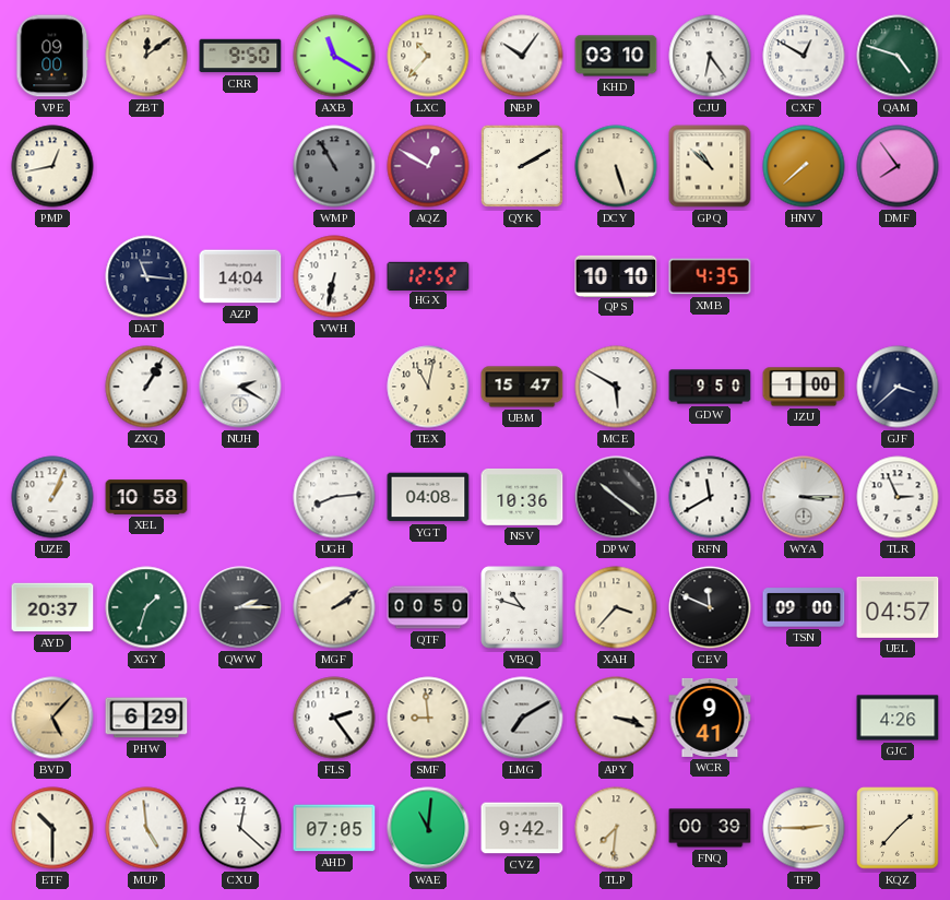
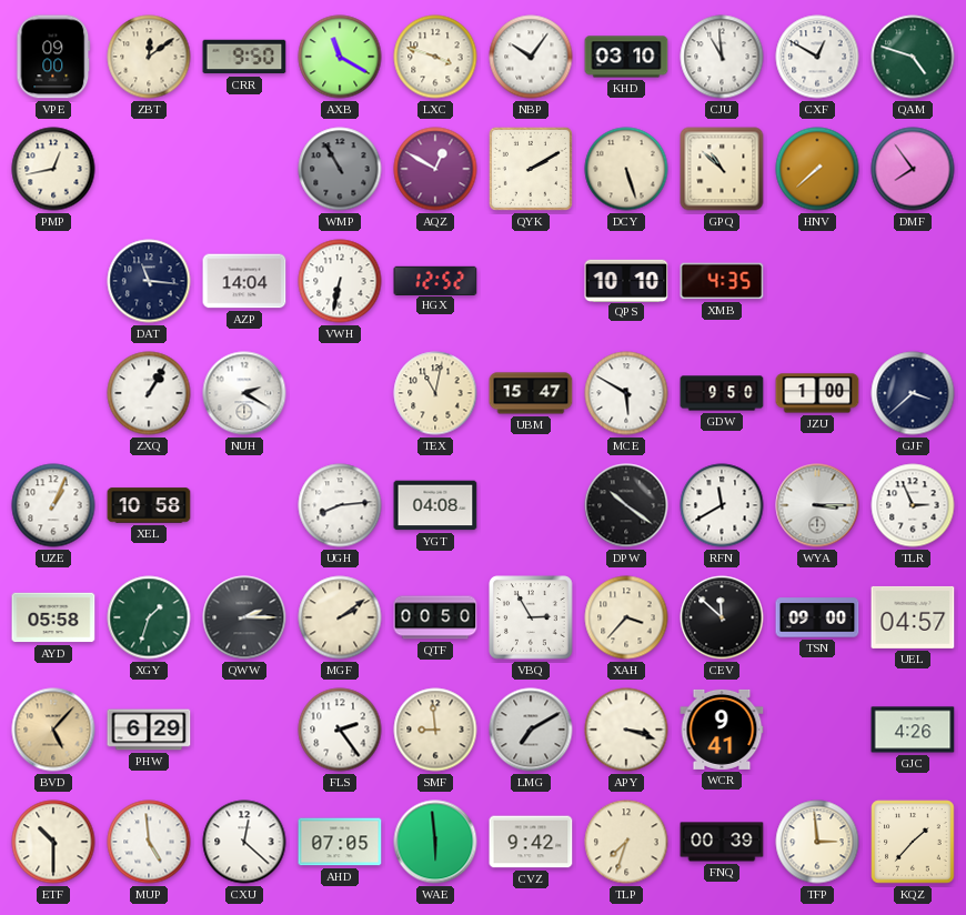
LXC: 10:37 -> 3:48
CJU: 6:24 -> 10:59
NSV: 10:36 -> none
AYD: 20:37 -> 05:58
VBQ: 10:48 -> 2:55
CEV: 11:49 -> 11:52
WAE: 11:01 -> 5:59
TLP: 7:31 -> 7:33
TFP: 2:45 -> 2:59
